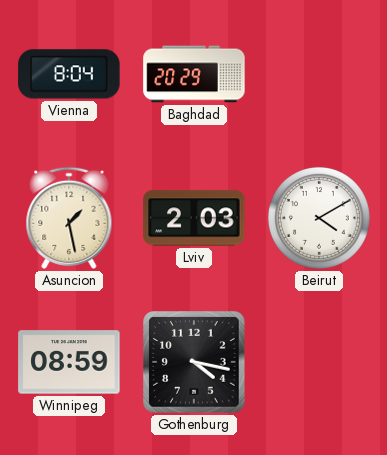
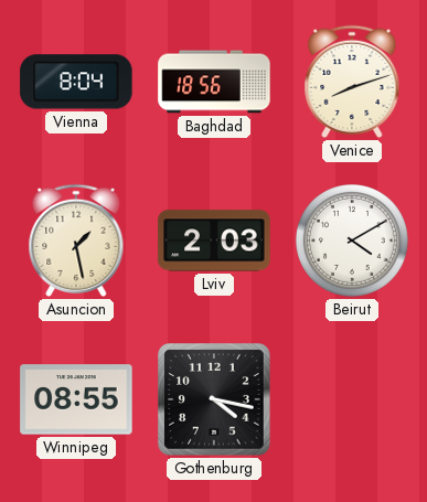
Baghdad: 20:29 -> 18:56
Venice: none -> 8:12
Winnipeg: 08:59 -> 08:55
